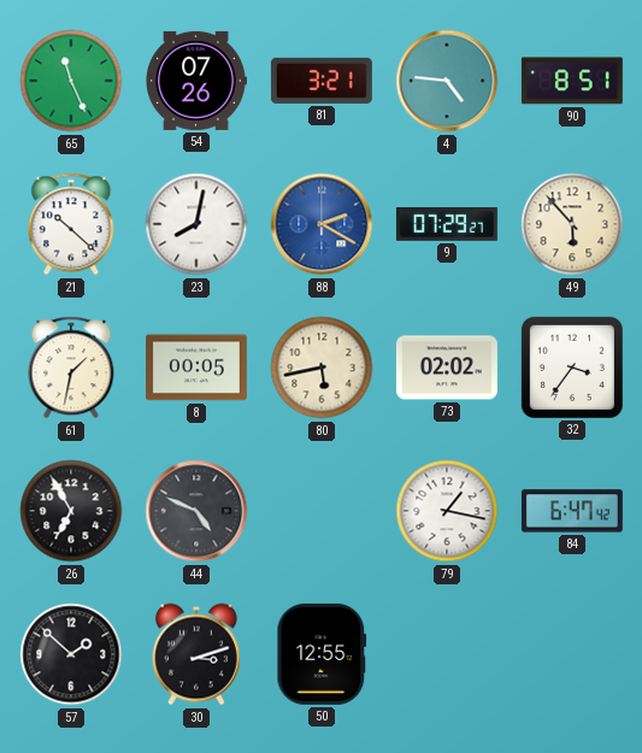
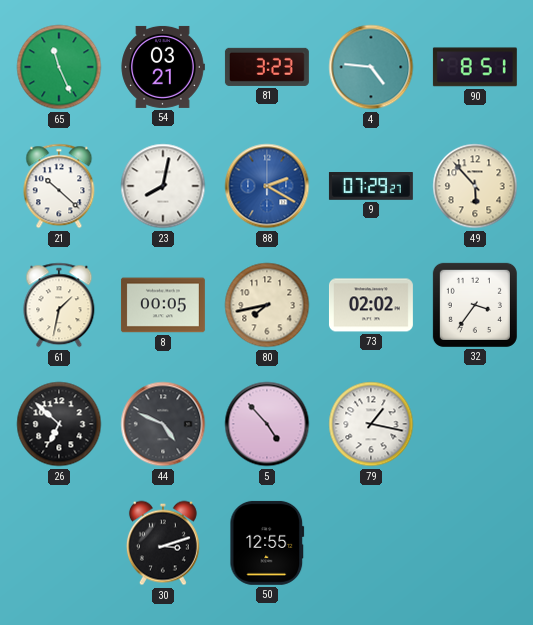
54: 07:26 -> 03:21
81: 3:21 -> 3:23
80: 5:43 -> 7:43
26: 6:55 -> 6:52
5: none -> 4:53
84: 6:47 -> none
57: 1:52 -> none
